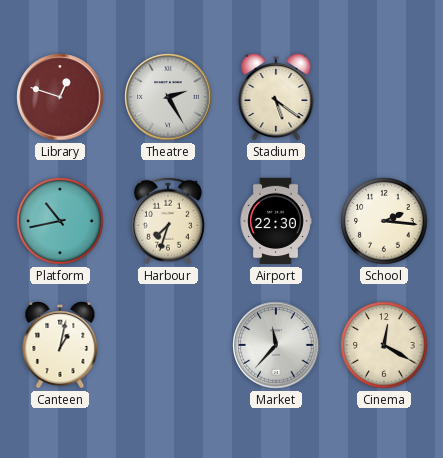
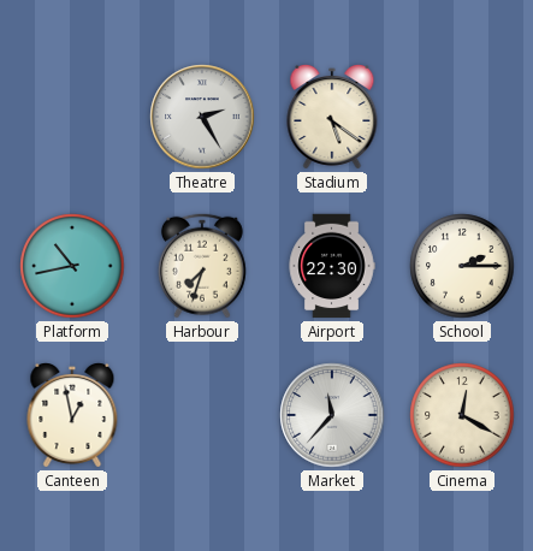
Library: 12:48 -> none
School: 2:16 -> 2:15
Canteen: 1:02 -> 12:58
